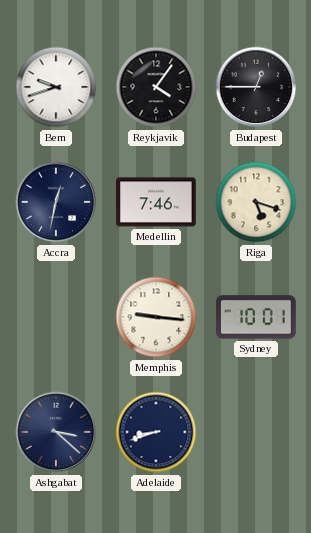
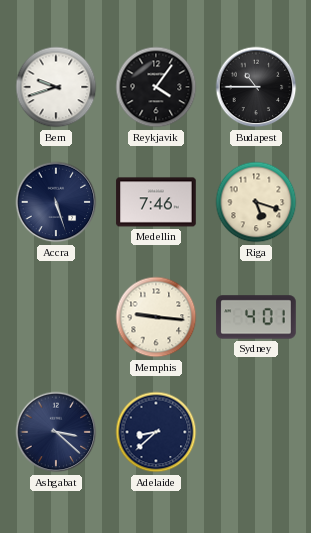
Budapest: 12:45 -> 10:45
Accra: 12:32 -> 5:27
Sydney: 10:01 -> 4:01
Adelaide: 8:42 -> 8:38
